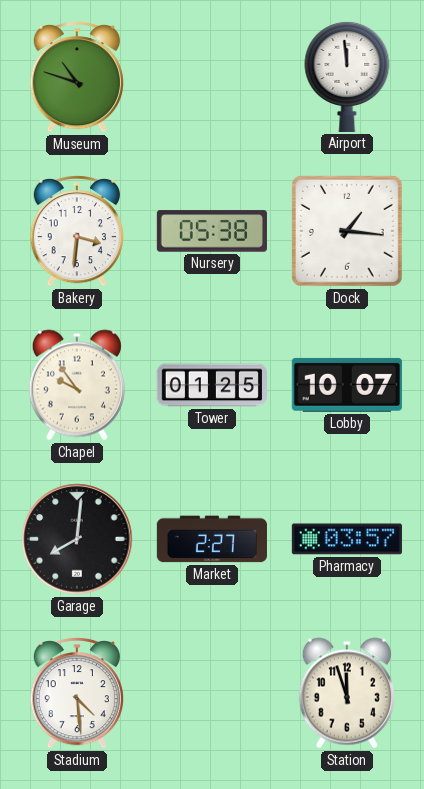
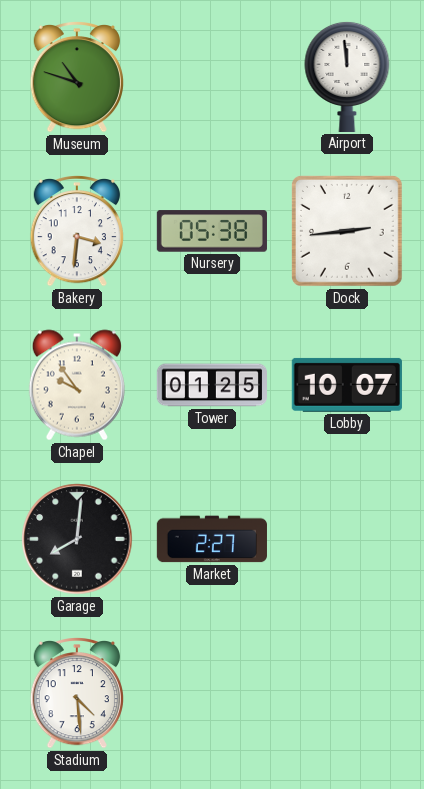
Dock: 1:16 -> 2:44
Pharmacy: 03:57 -> none
Station: 11:57 -> none
